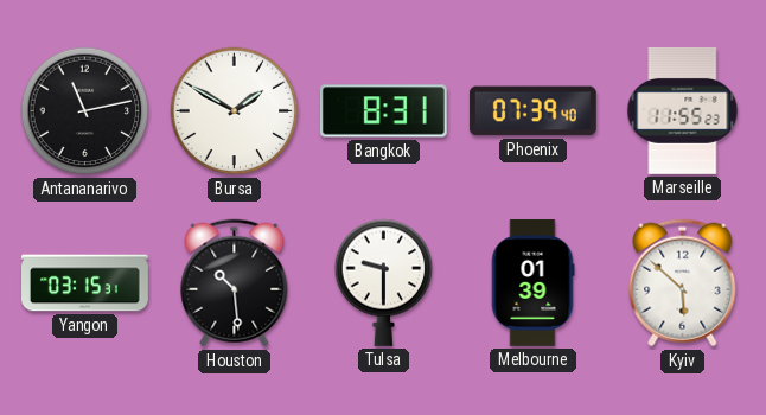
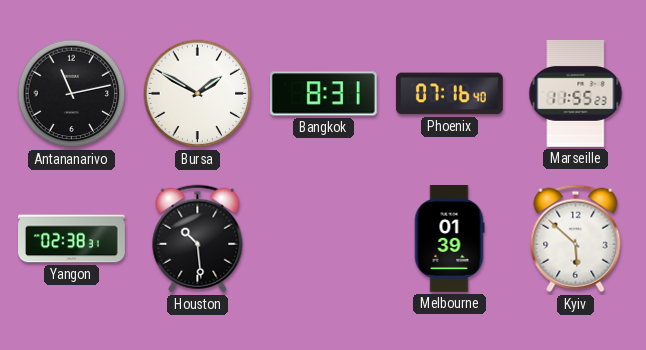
Phoenix: 07:39 -> 07:16
Yangon: 03:15 -> 02:38
Tulsa: 9:30 -> none
